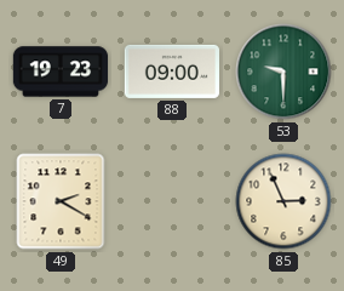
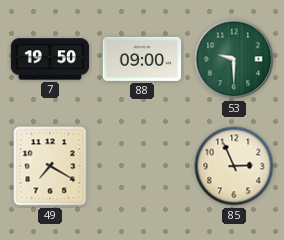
7: 19:23 -> 19:50
49: 2:20 -> 7:20
